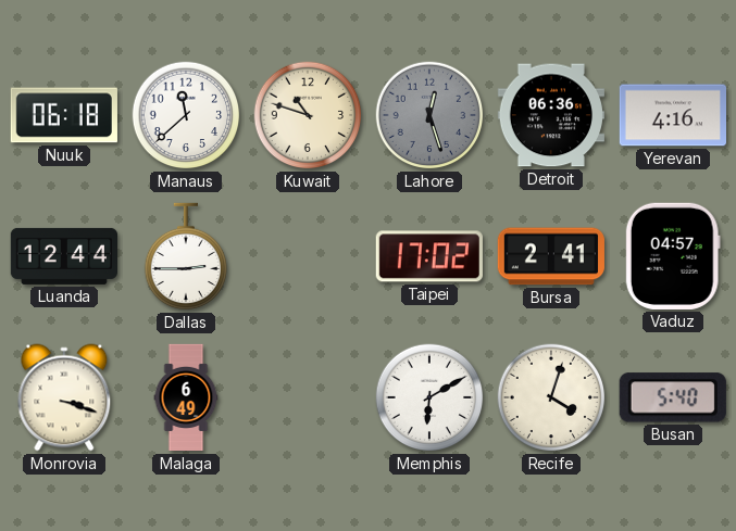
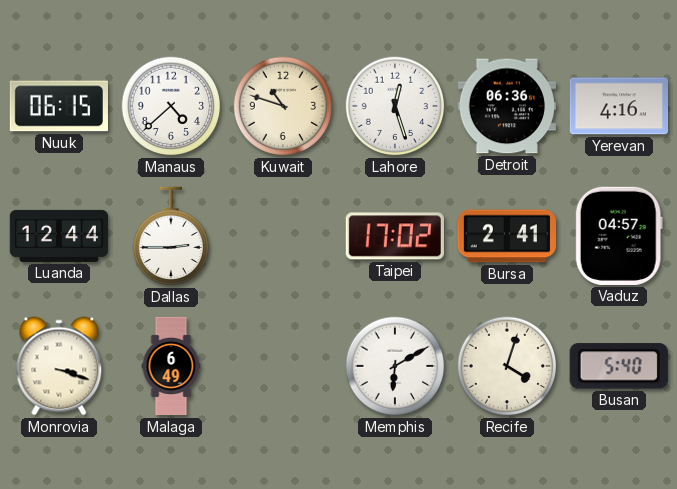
Nuuk: 06:18 -> 06:15
Manaus: 11:38 -> 4:38
Lahore dial: grey -> white
